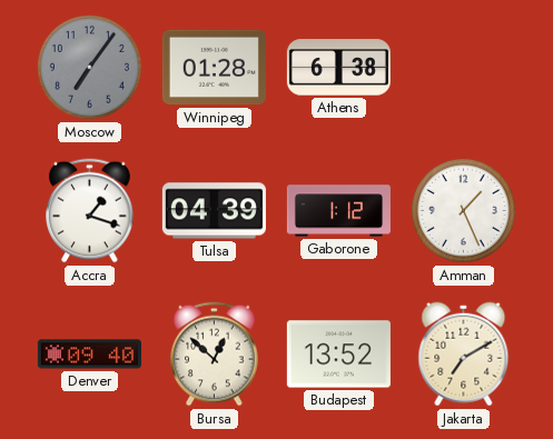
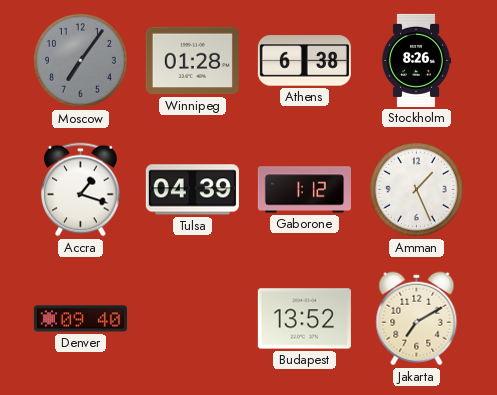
Stockholm: none -> 8:26
Bursa: 12:52 -> none
